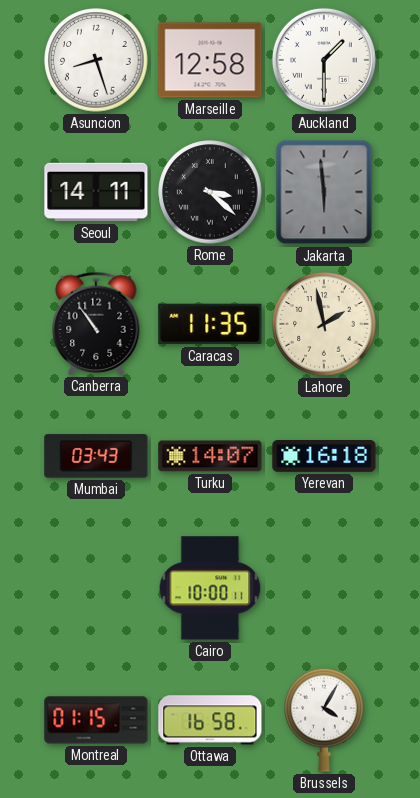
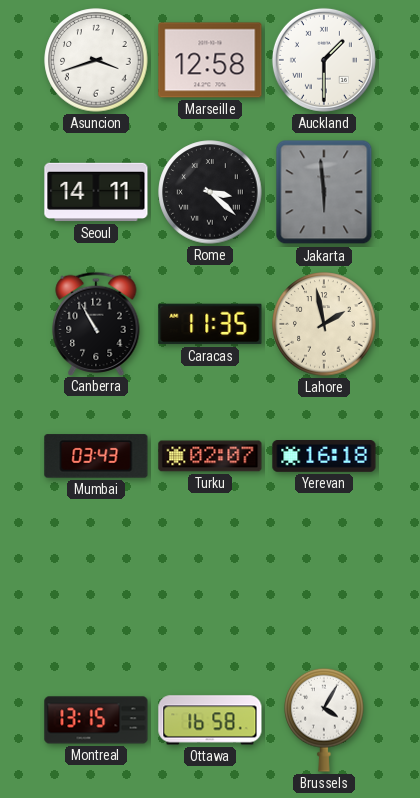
Asuncion: 8:27 -> 3:42
Canberra: 10:54 -> 10:55
Turku: 14:07 -> 02:07
Cairo: 10:00 -> none
Montreal: 01:15 -> 13:15
